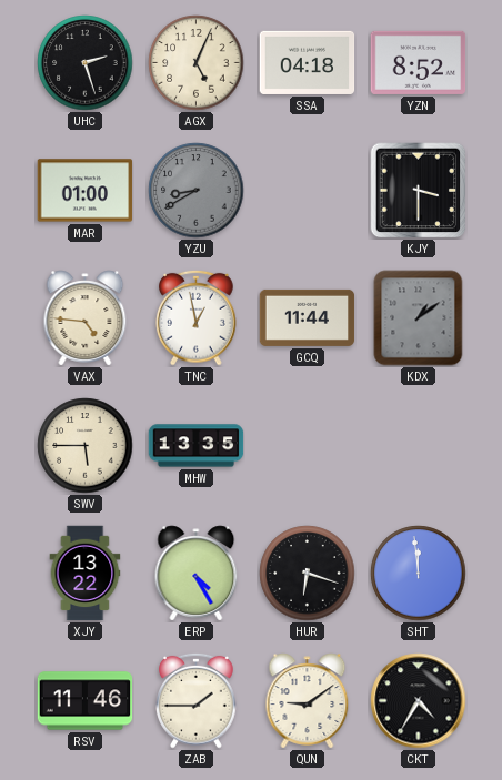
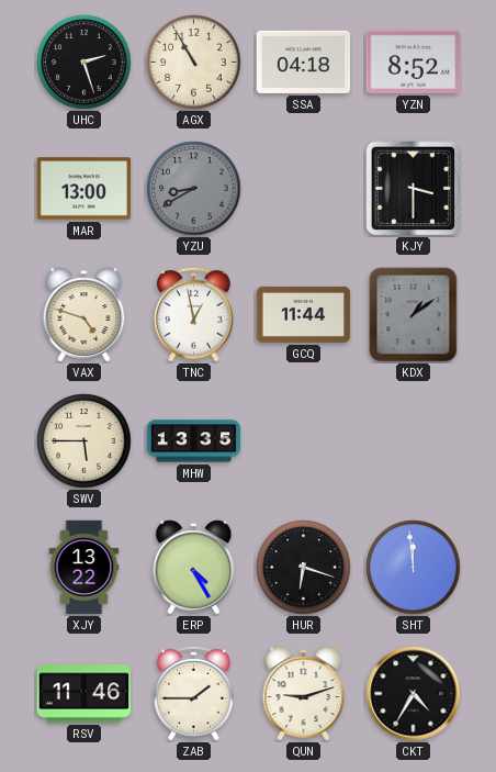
AGX: 5:04 -> 10:55
MAR: 01:00 -> 13:00
VAX: 4:46 -> 4:48
QUN: 9:09 -> 9:12
